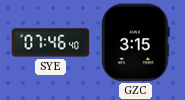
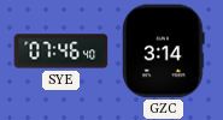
GZC: 3:15 -> 3:14
